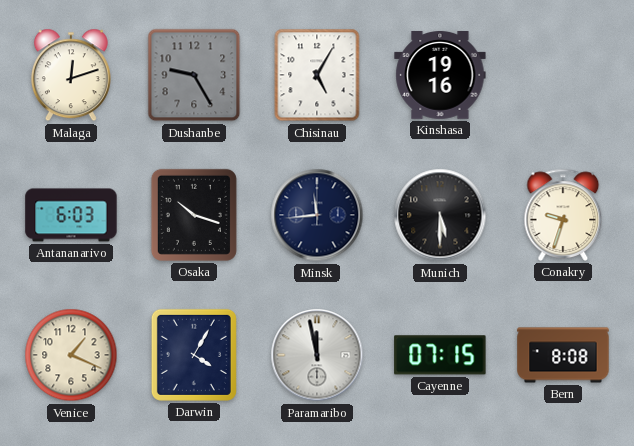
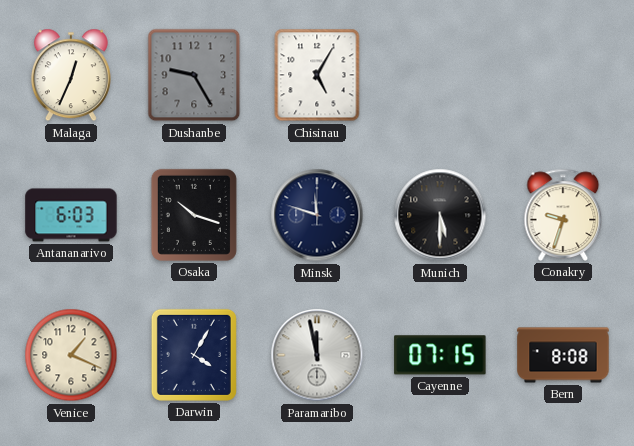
Malaga: 12:12 -> 12:34
Kinshasa: 19:16 -> none
Minsk: 11:44 -> 11:48
